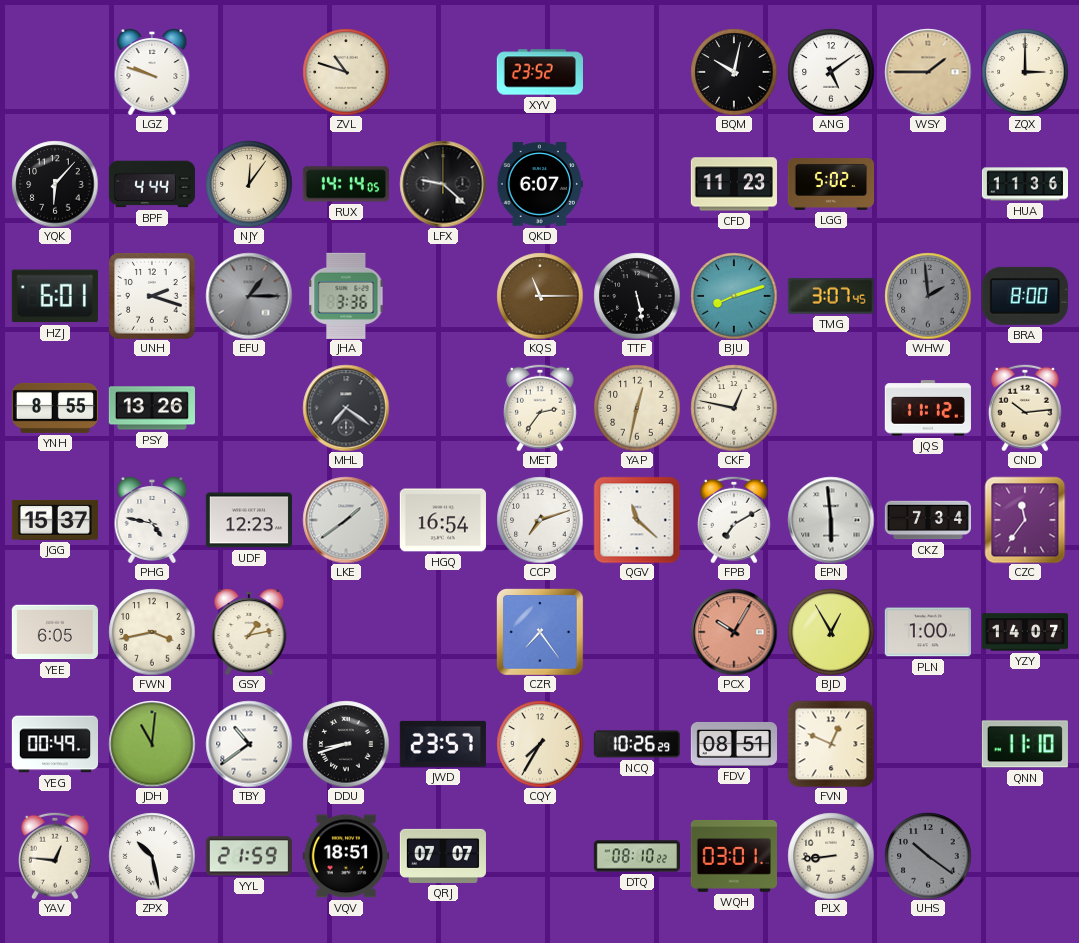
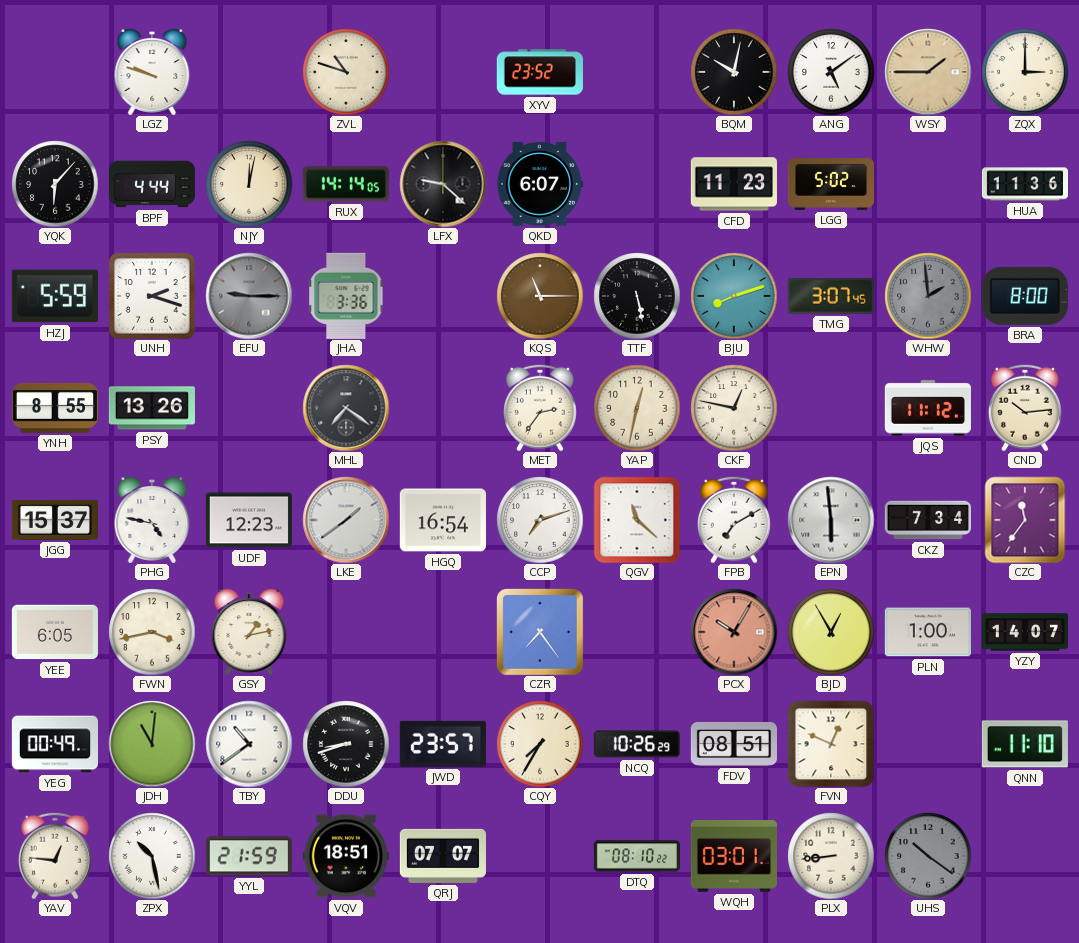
NJY: 12:06 -> 12:02
HZJ: 6:01 -> 5:59
EFU: 1:15 -> 9:15
